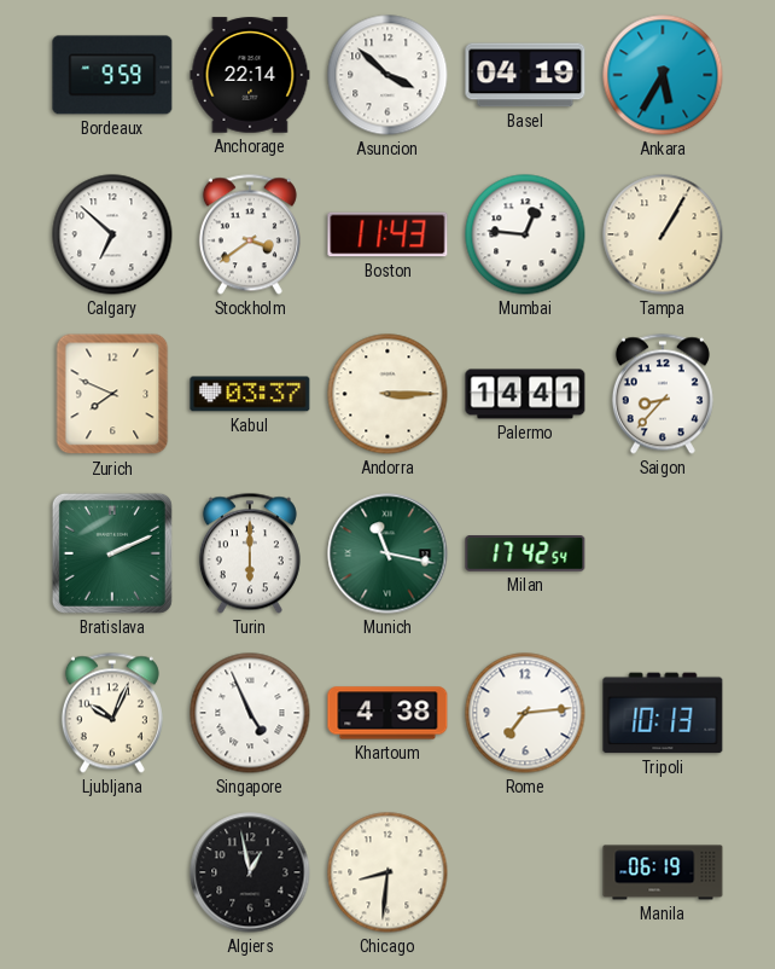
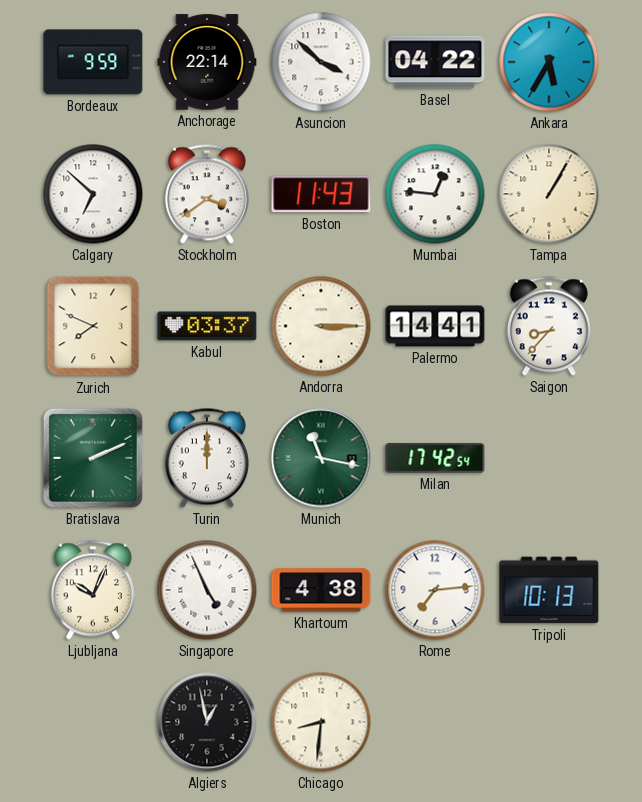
Basel: 04:19 -> 04:22
Turin: 6:00 -> 12:00
Manila: 06:19 -> none
